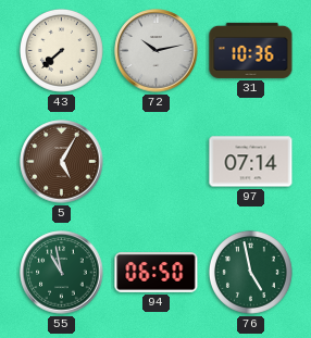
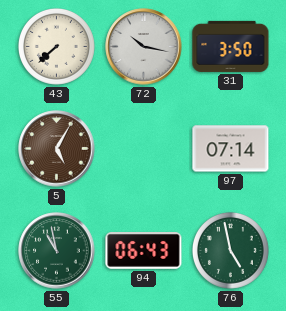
72: 10:13 -> 10:17
31: 10:36 -> 3:50
94: 06:50 -> 06:43
